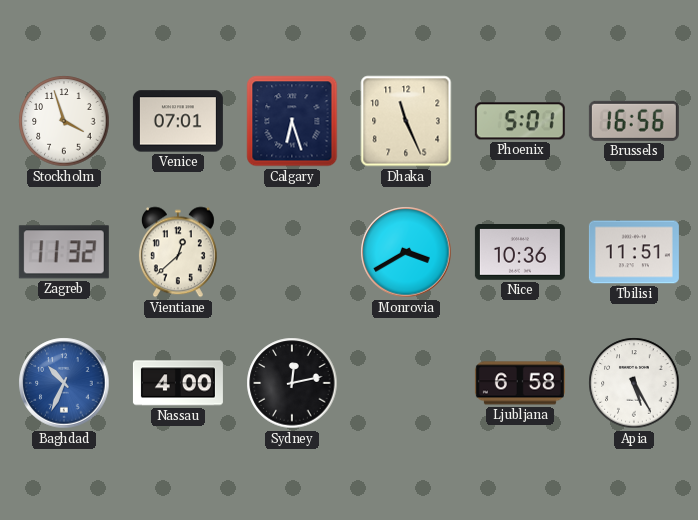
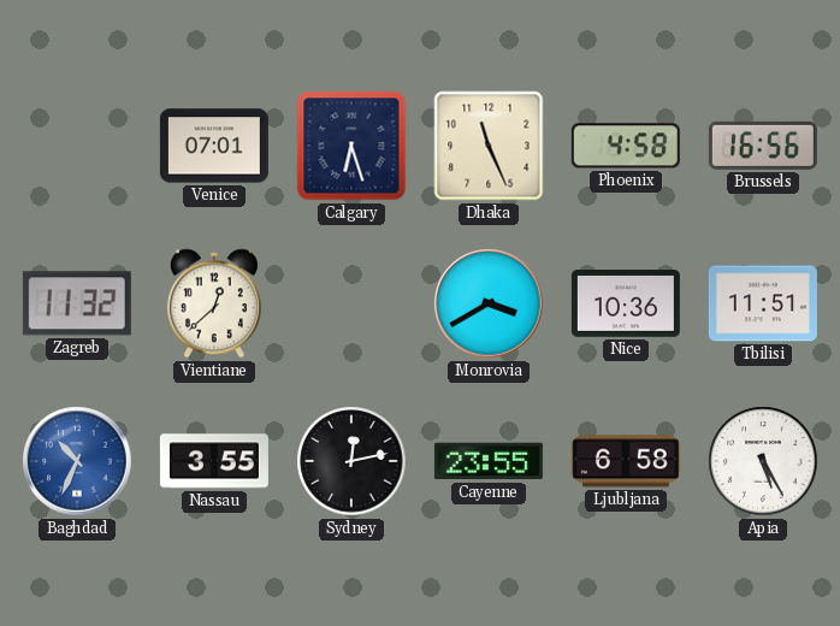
Stockholm: 3:57 -> none
Phoenix: 5:01 -> 4:58
Nassau: 4:00 -> 3:55
Cayenne: none -> 23:55
